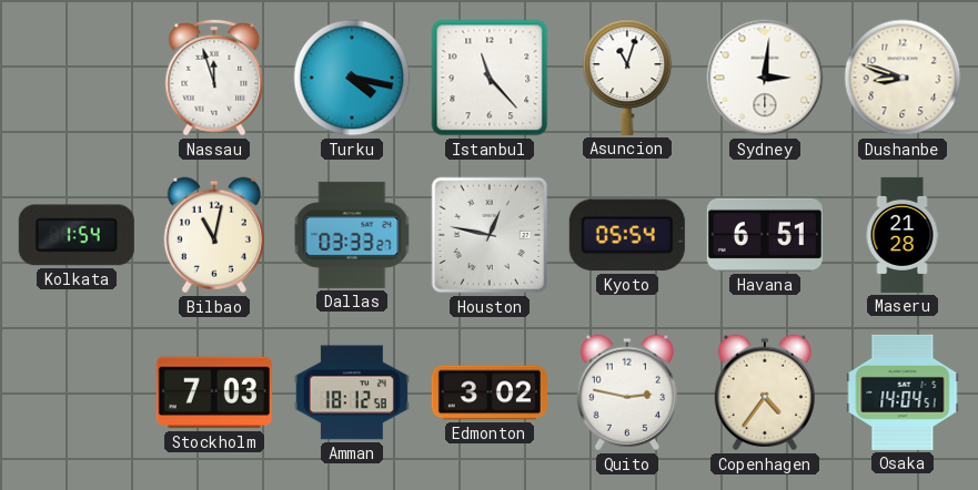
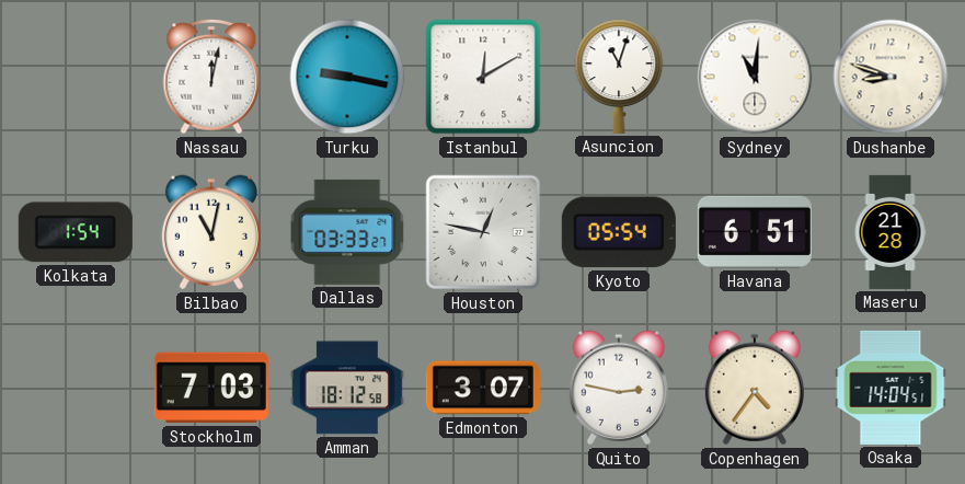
Nassau: 11:57 -> 12:02
Turku: 4:17 -> 9:17
Istanbul: 11:23 -> 12:10
Sydney: 3:01 -> 11:01
Edmonton: 3:02 -> 3:07
